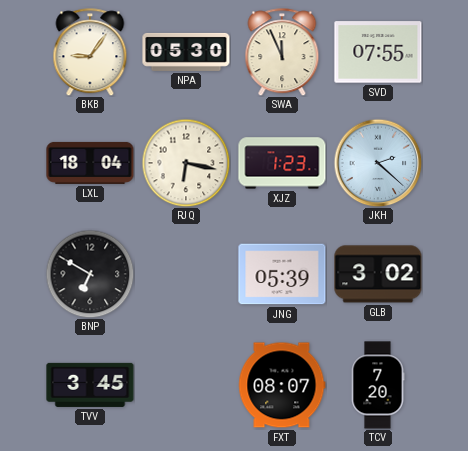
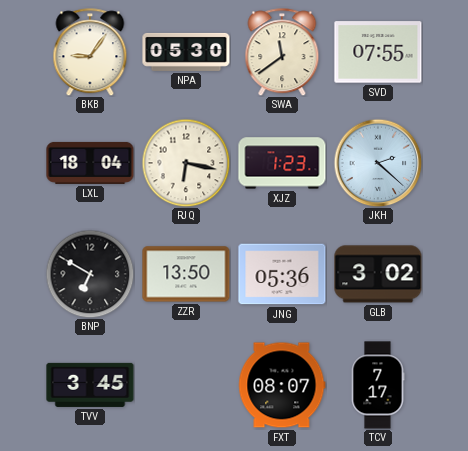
SWA: 11:56 -> 11:39
ZZR: none -> 13:50
JNG: 05:39 -> 05:36
TCV: 7:20 -> 7:17
